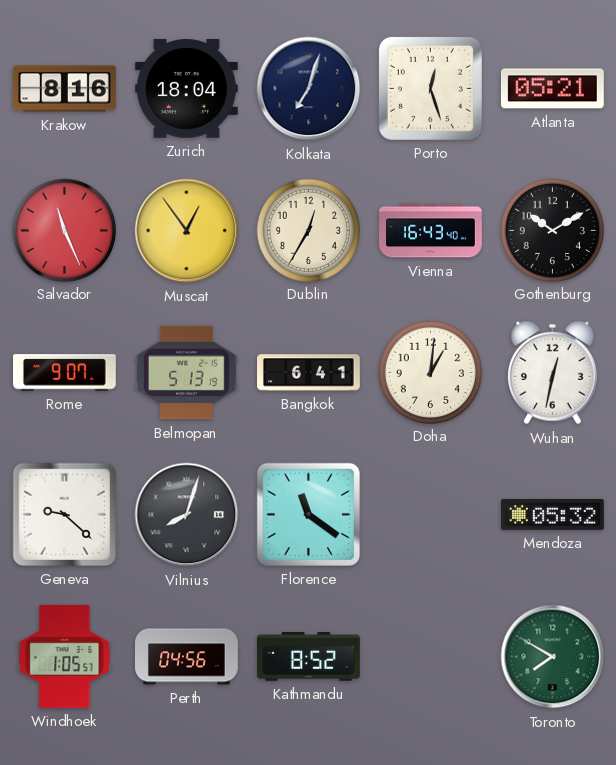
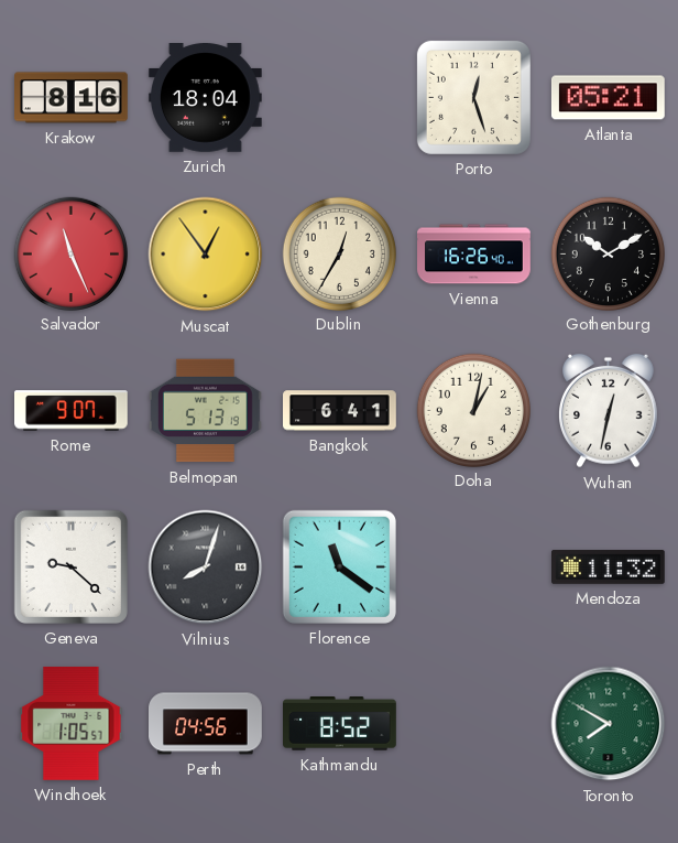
Kolkata: 7:03 -> none
Vienna: 16:43 -> 16:26
Doha: 1:01 -> 1:02
Mendoza: 05:32 -> 11:32
